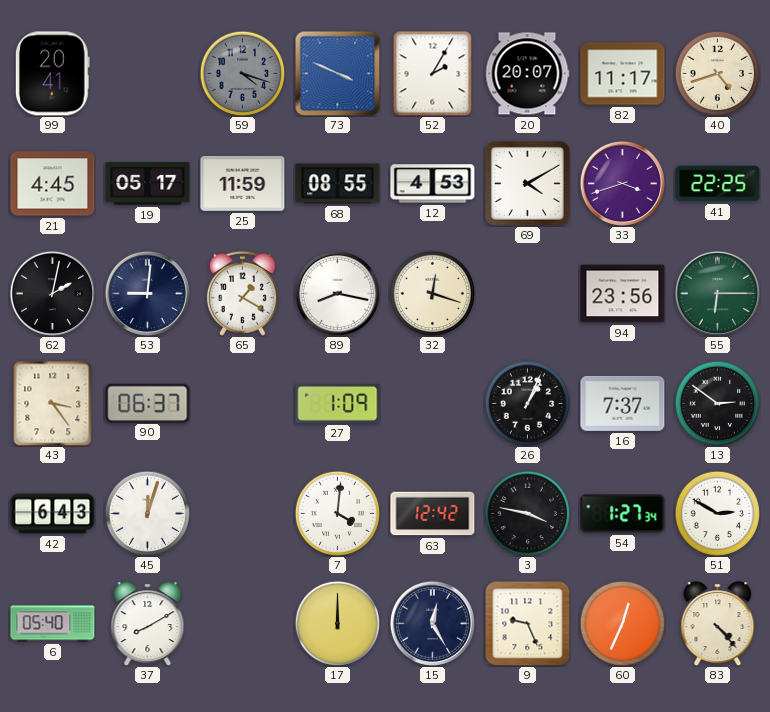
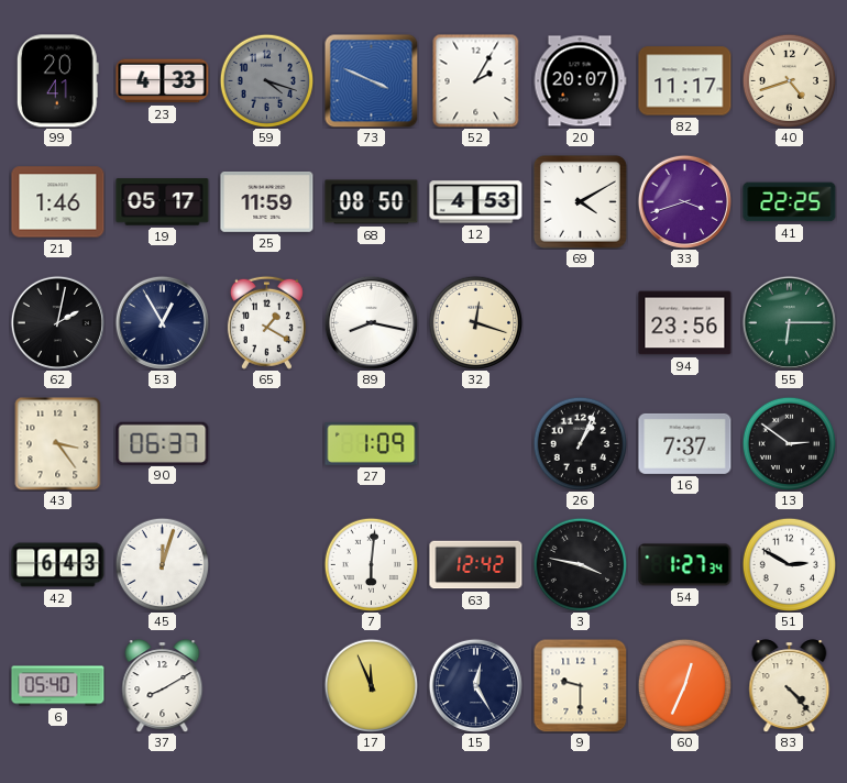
23: none -> 4:33
21: 4:45 -> 1:46
68: 08:55 -> 08:50
53: 9:01 -> 12:55
7: 4:01 -> 6:01
17: 12:00 -> 11:56
9: 9:26 -> 9:30
